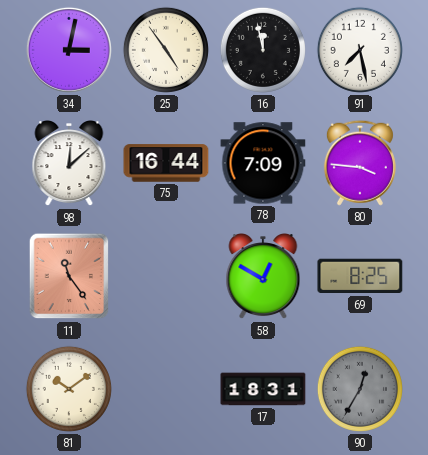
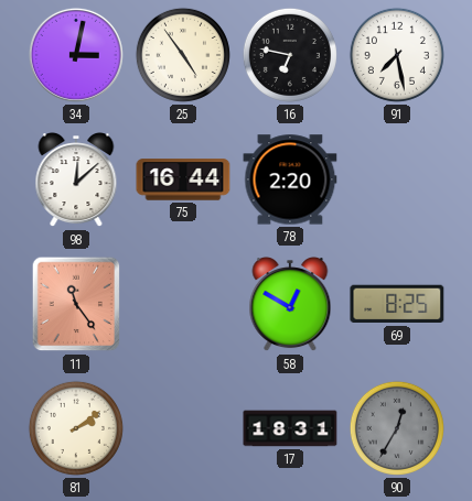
16: 11:58 -> 6:47
78: 7:09 -> 2:20
80: 3:46 -> none
81: 10:09 -> 2:09
